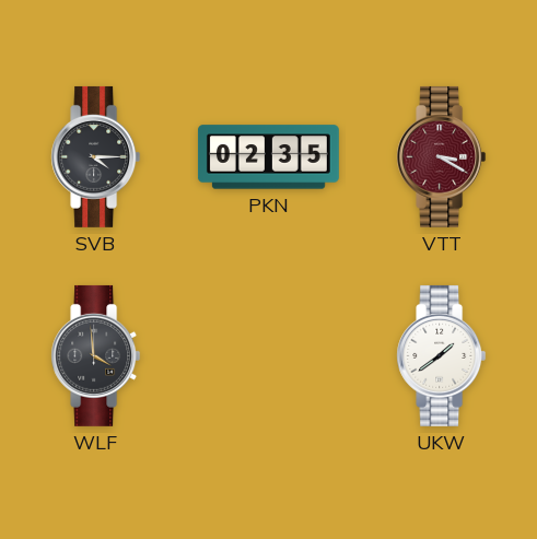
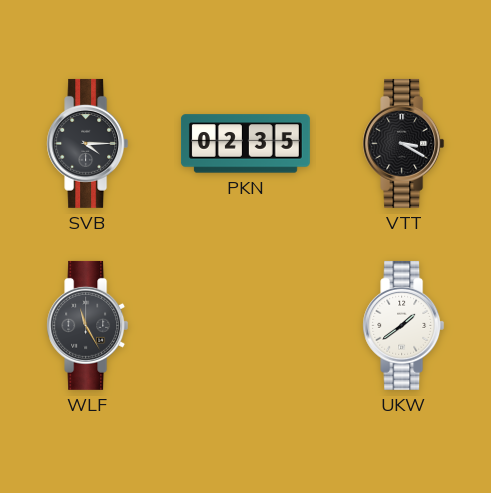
VTT dial: burgundy -> black
WLF: 3:59 -> 11:25
